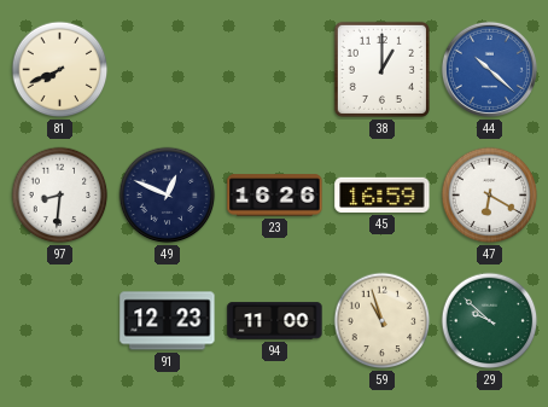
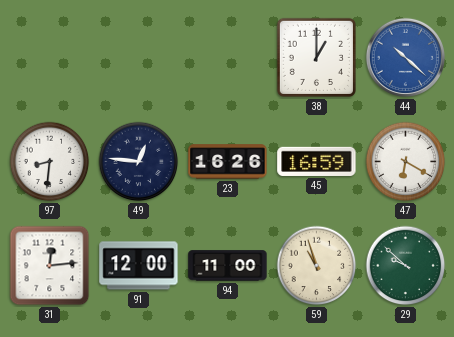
81: 7:41 -> none
49: 12:49 -> 12:46
31: none -> 12:14
91: 12:23 -> 12:00
